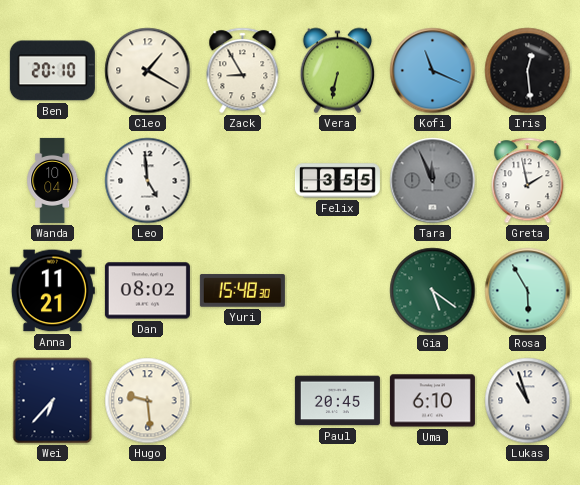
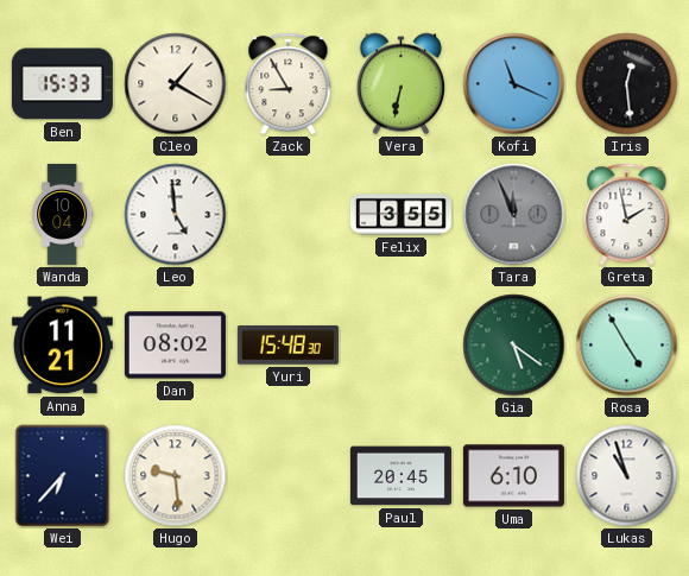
Ben: 20:10 -> 15:33
Rosa: 5:55 -> 4:55
